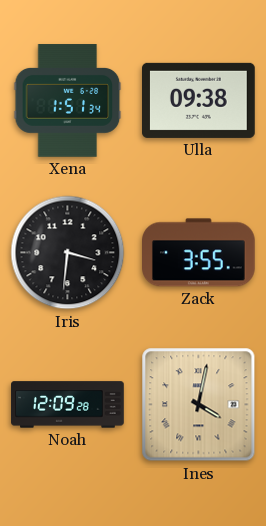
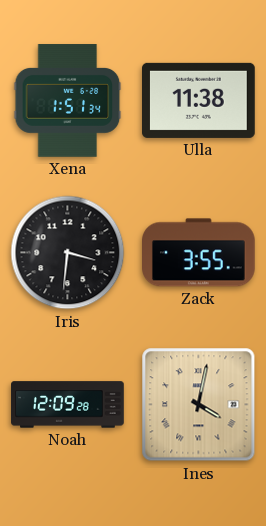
Ulla: 09:38 -> 11:38
